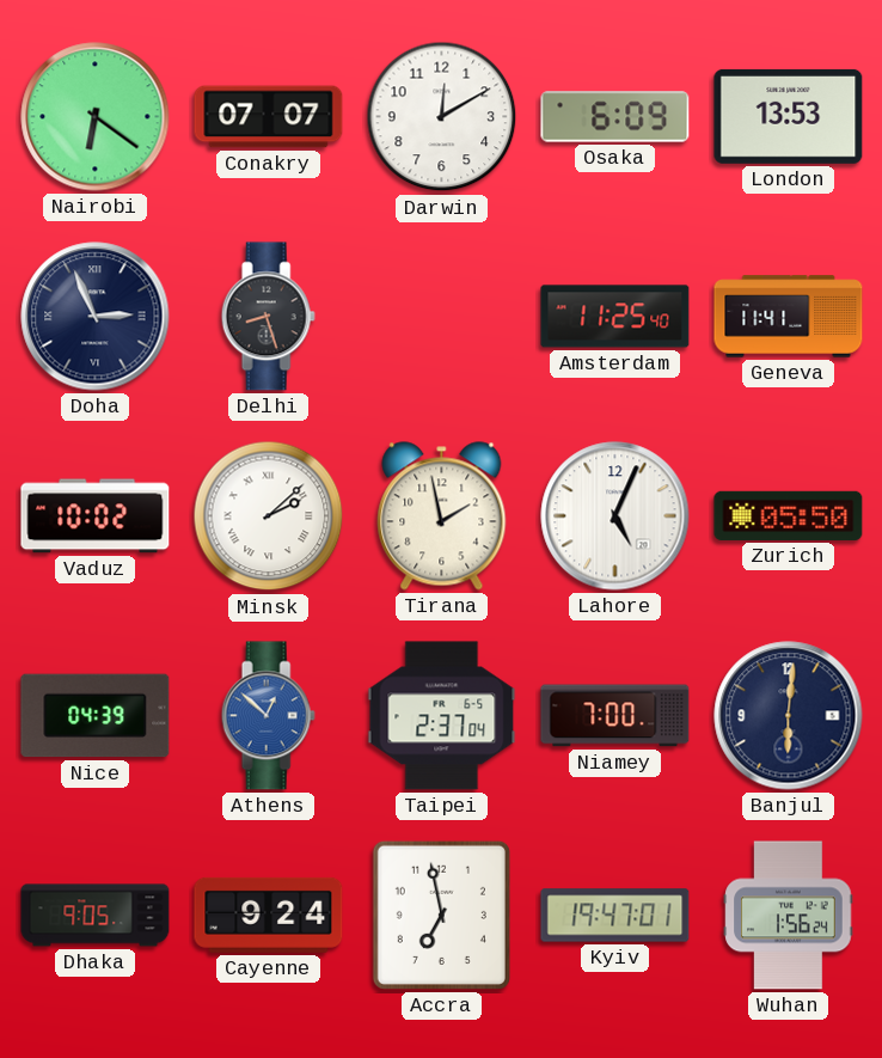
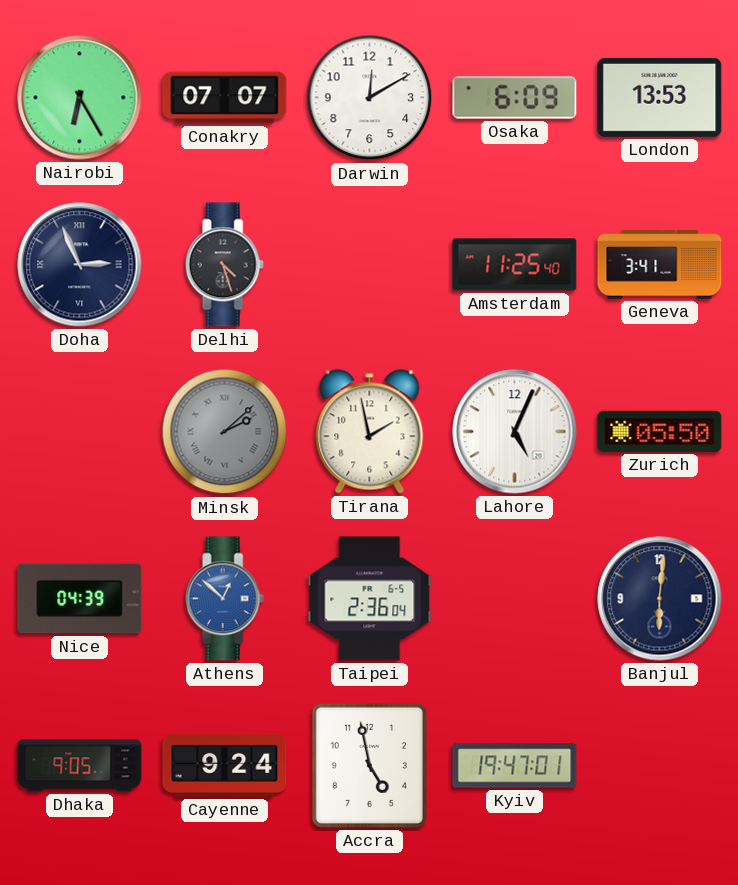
Nairobi: 6:21 -> 6:25
Delhi: 8:27 -> 4:27
Geneva: 11:41 -> 3:41
Vaduz: 10:02 -> none
Minsk dial: white -> grey
Taipei: 2:37 -> 2:36
Niamey: 7:00 -> none
Accra: 6:58 -> 4:58
Wuhan: 1:56 -> none
